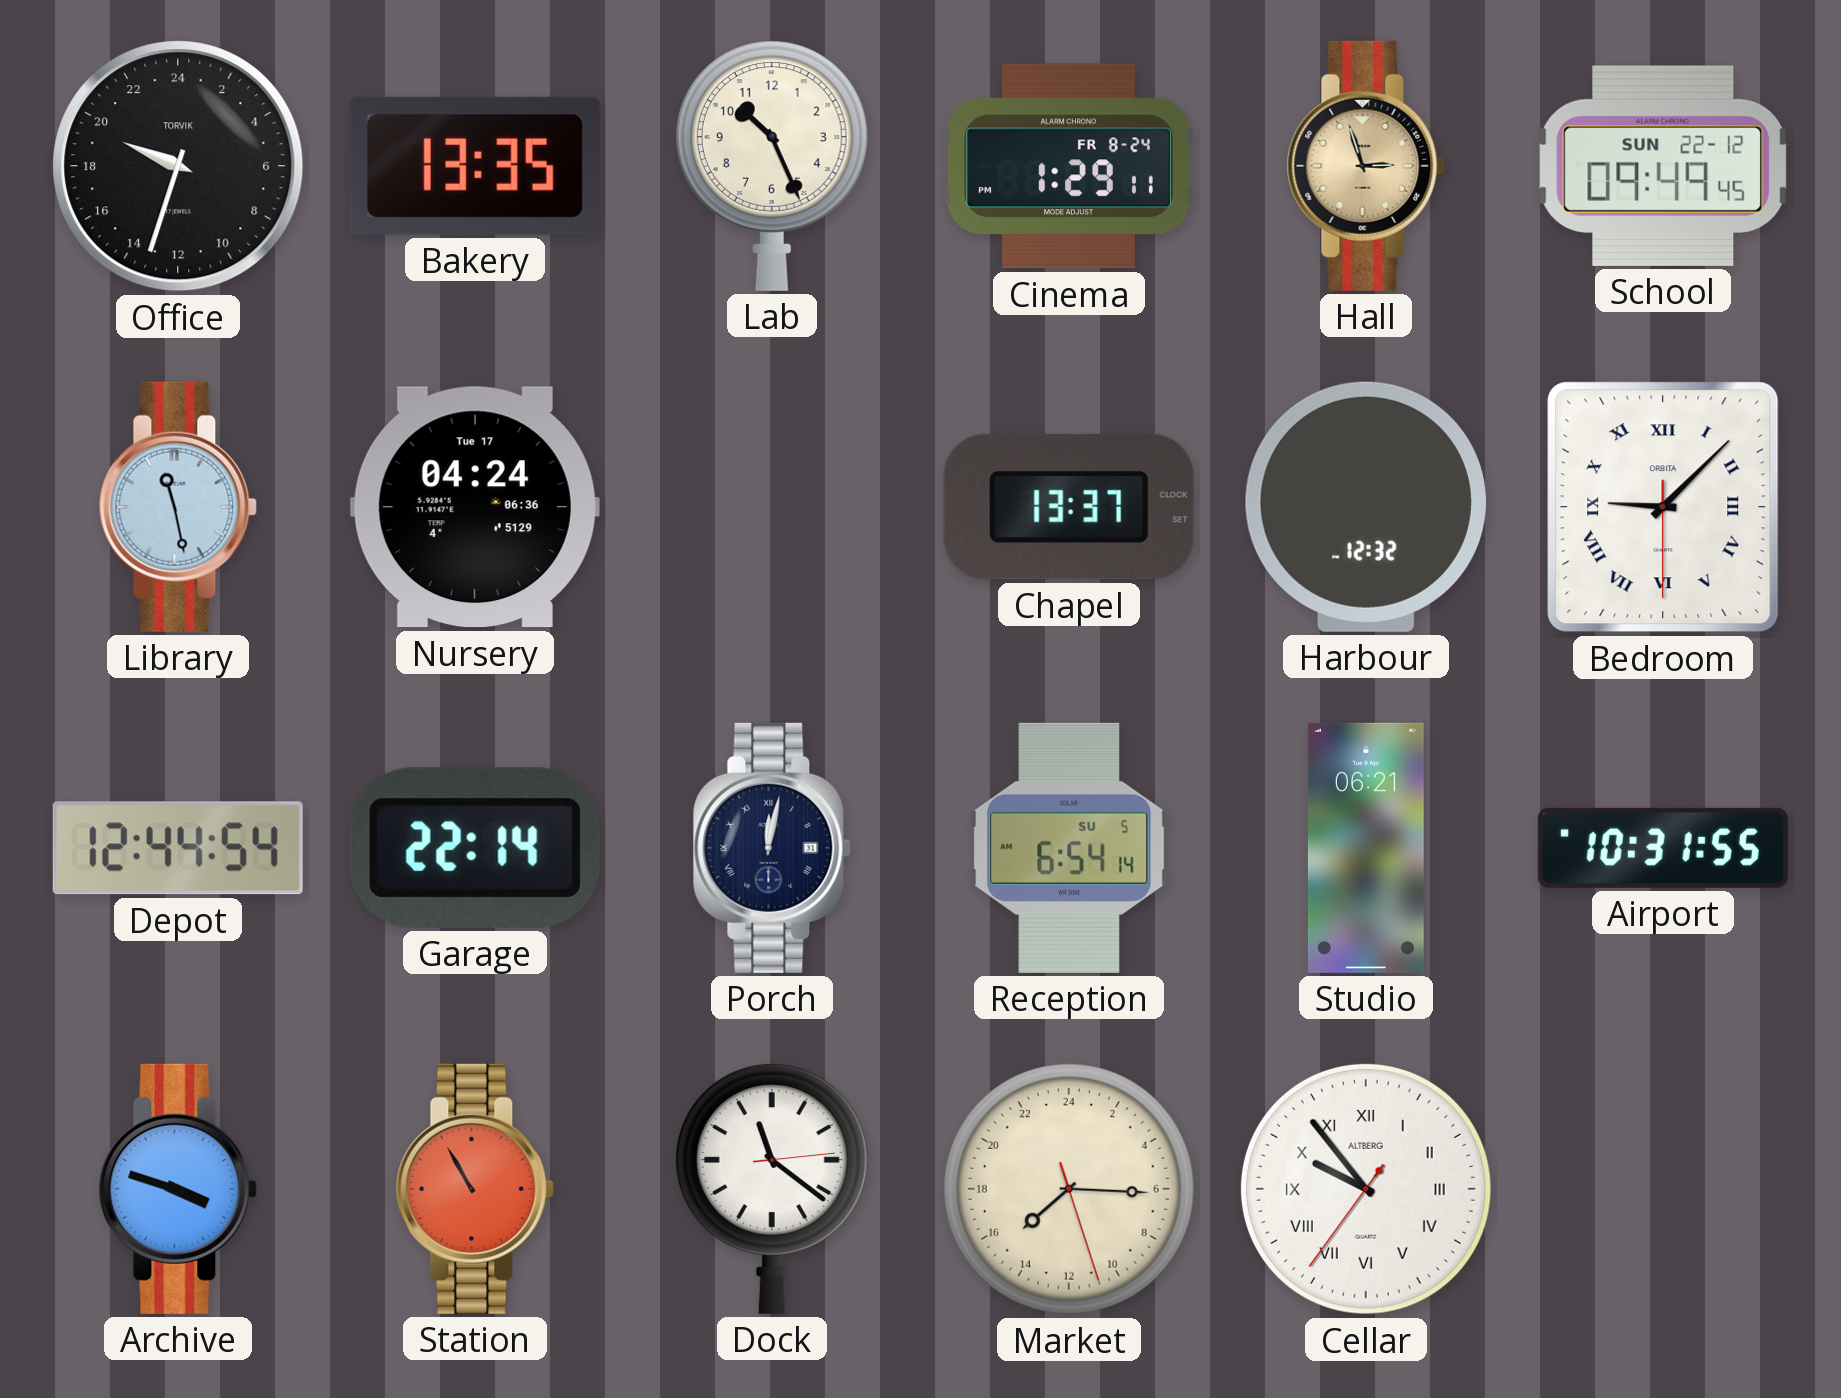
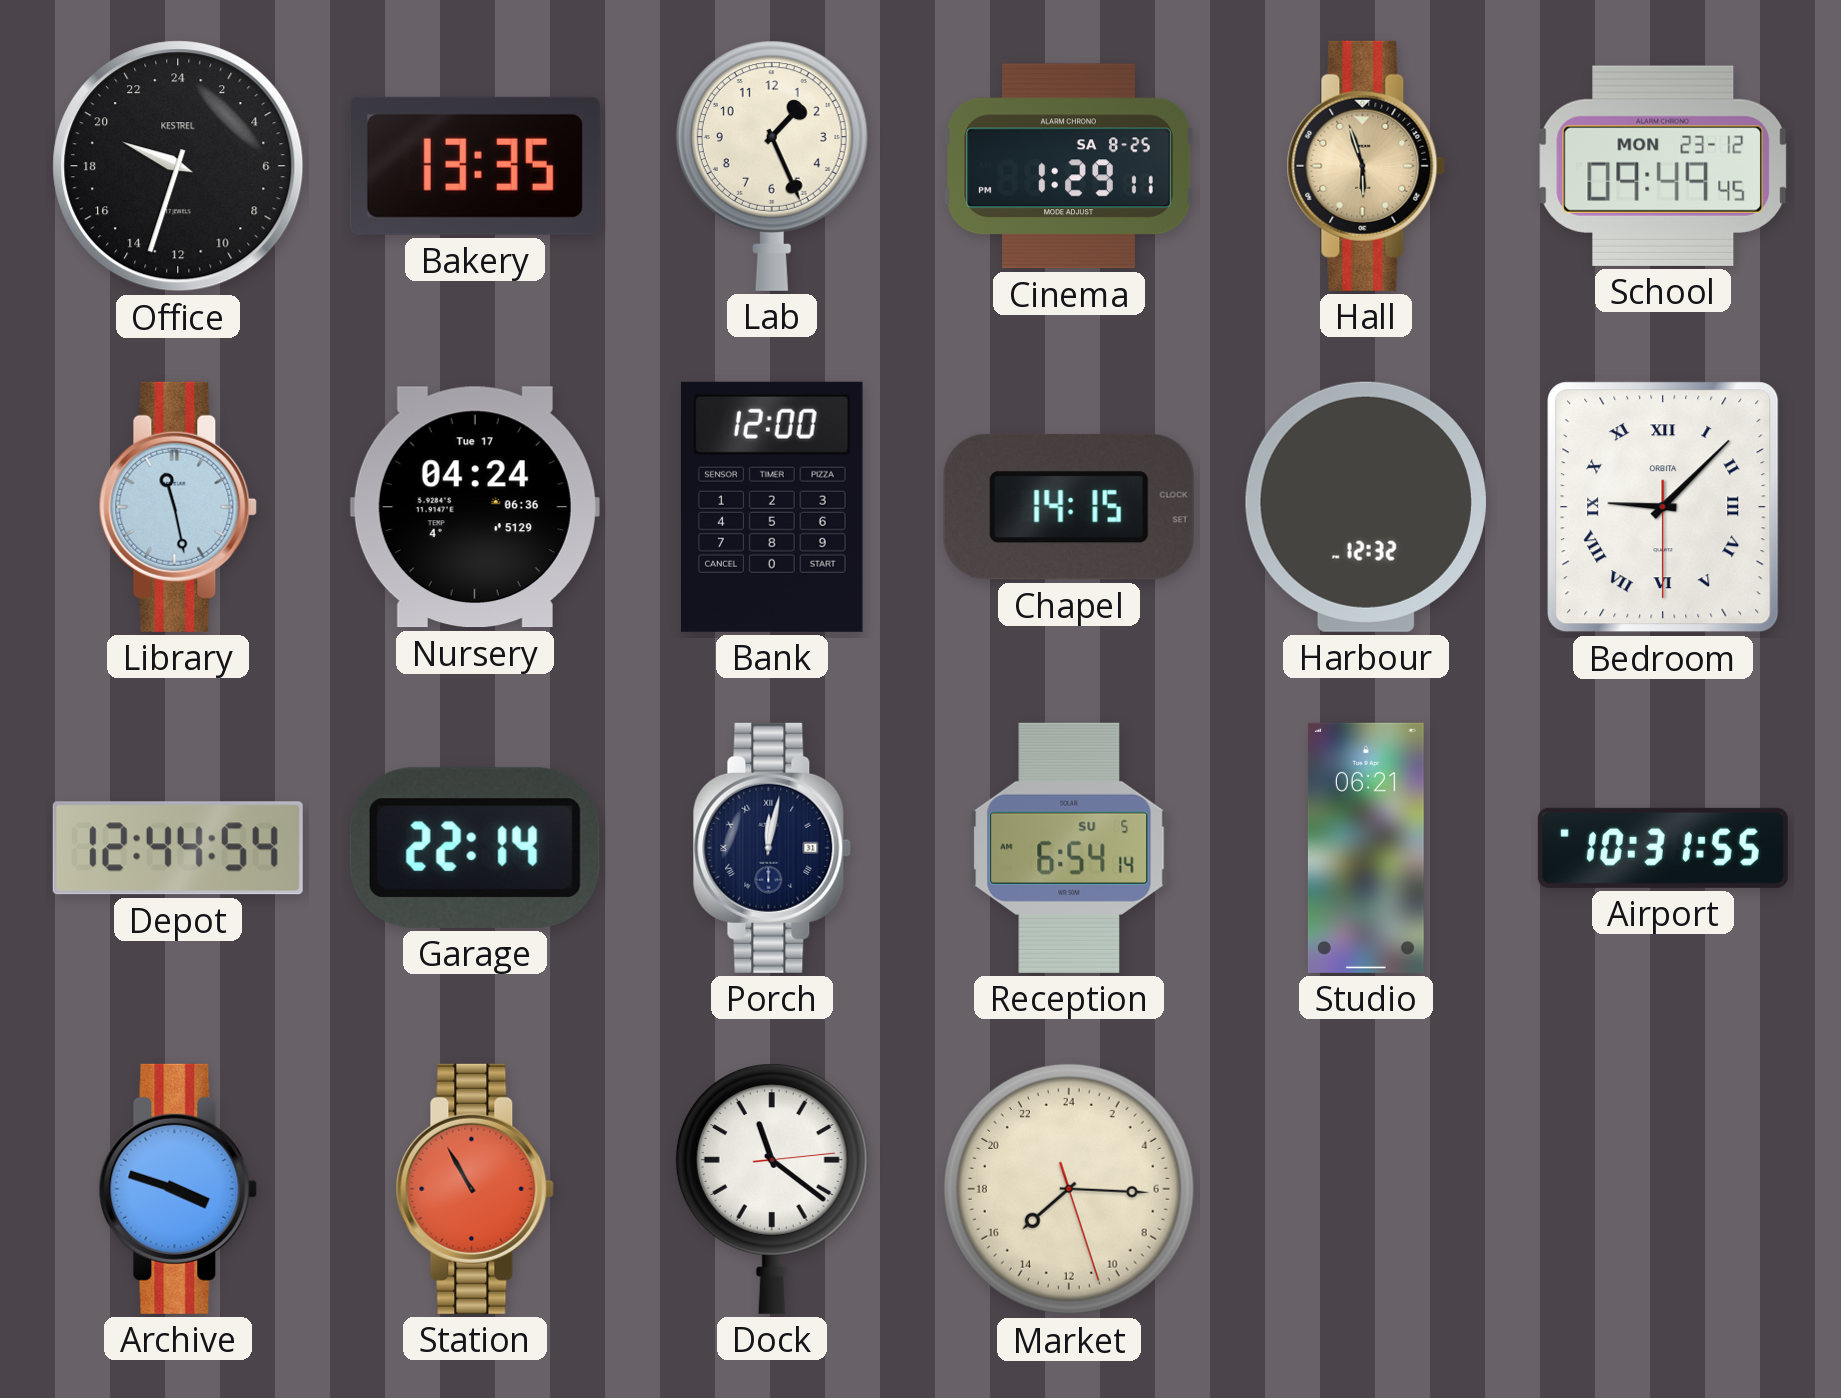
Office brand: TORVIK -> KESTREL
Lab: 10:26 -> 1:26
Cinema date: FR 8-24 -> SA 8-25
Hall: 2:57 -> 5:57
School date: SUN 22-12 -> MON 23-12
Bank: none -> 12:00
Chapel: 13:37 -> 14:15
Cellar: 9:53 -> none
